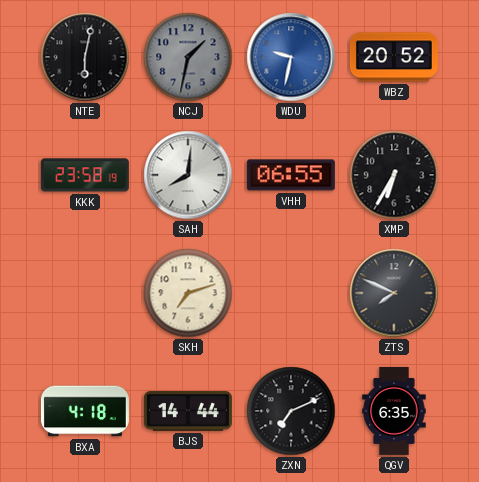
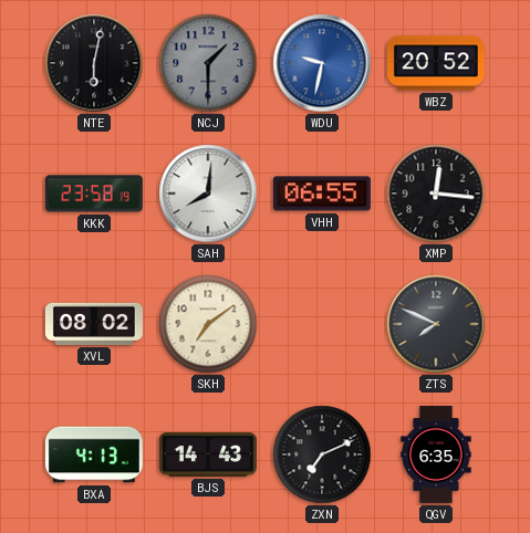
NCJ: 1:32 -> 1:30
XMP: 6:35 -> 12:16
XVL: none -> 08:02
SKH: 7:12 -> 7:09
BXA: 4:18 -> 4:13
BJS: 14:44 -> 14:43
